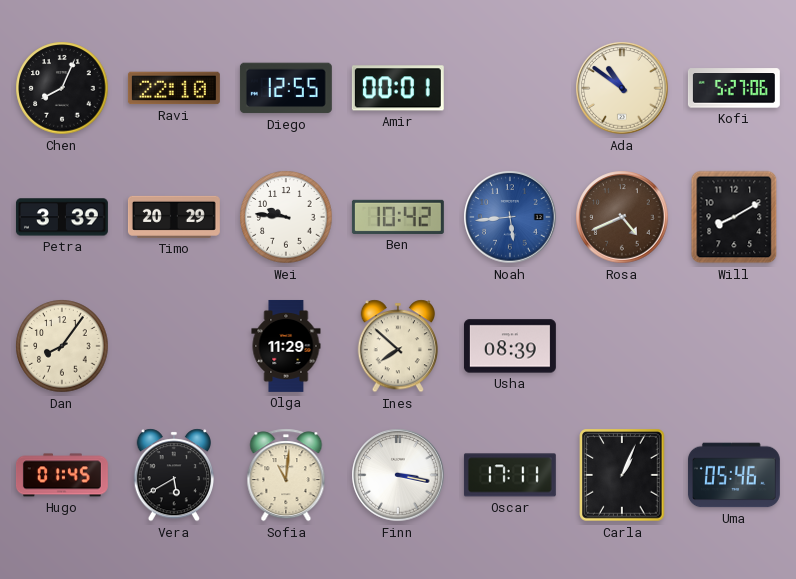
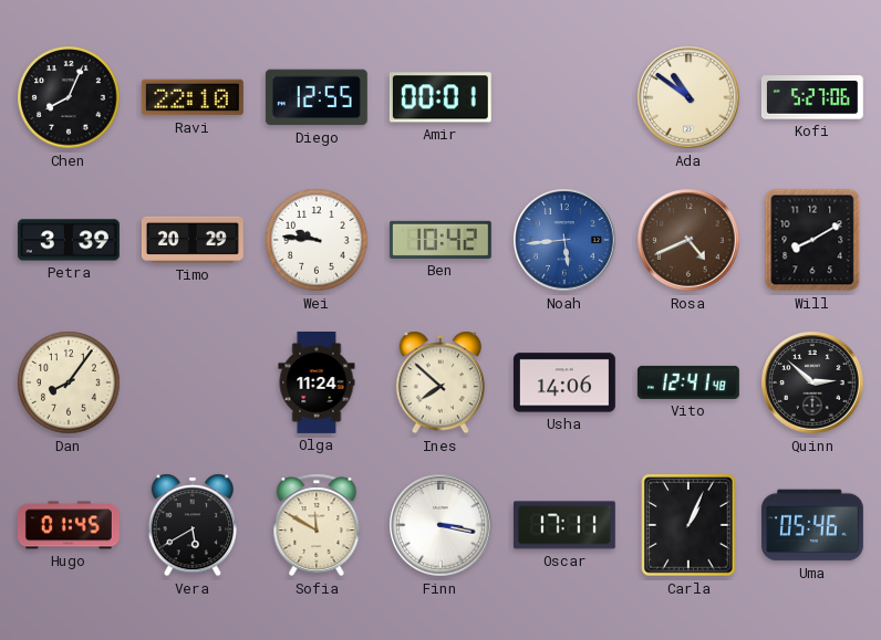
Olga: 11:29 -> 11:24
Usha: 08:39 -> 14:06
Vito: none -> 12:41
Quinn: none -> 2:52
Sofia: 11:01 -> 11:50
